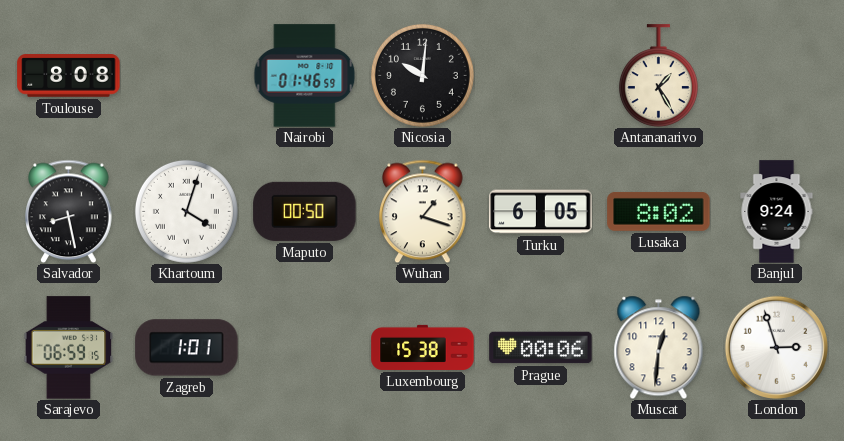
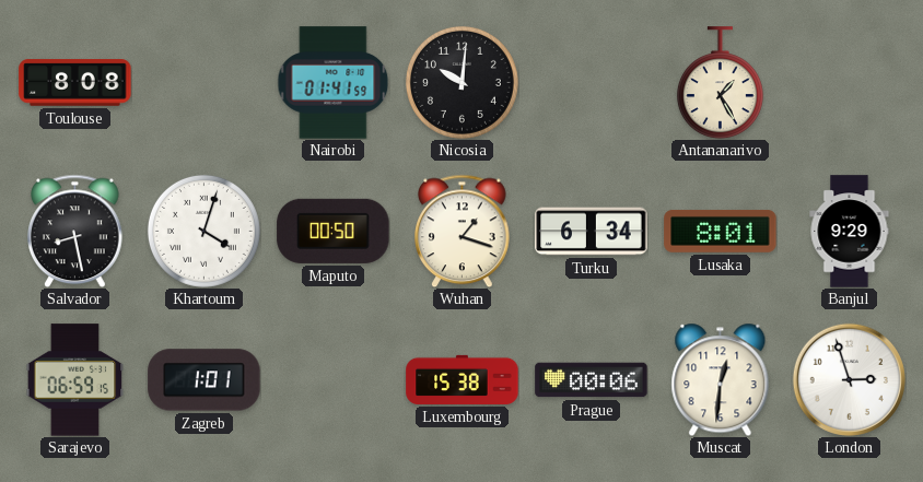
Nairobi: 01:46 -> 01:41
Turku: 6:05 -> 6:34
Lusaka: 8:02 -> 8:01
Banjul: 9:24 -> 9:29
